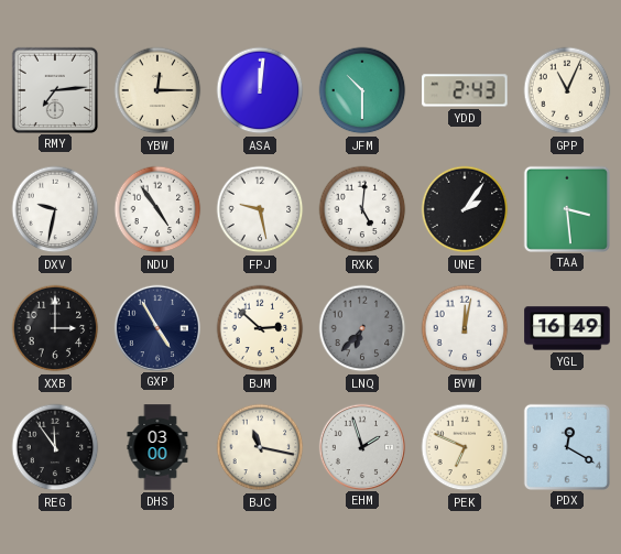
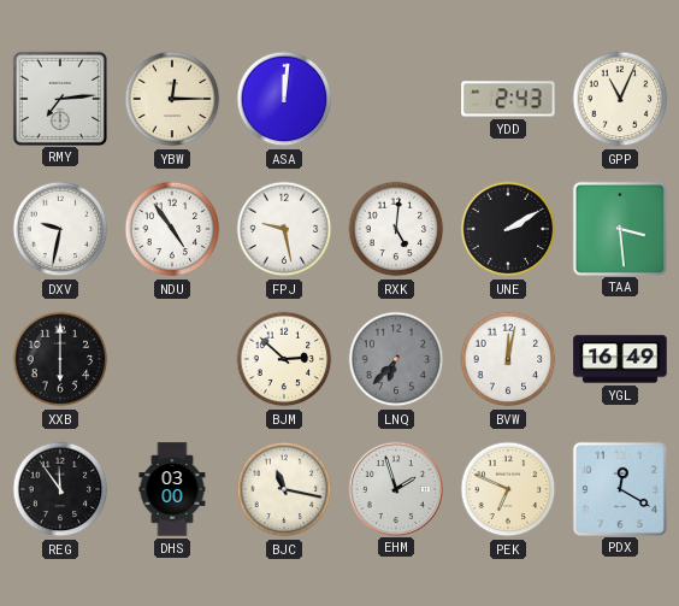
JFM: 10:30 -> none
UNE: 2:06 -> 2:10
XXB: 3:00 -> 6:00
GXP: 4:55 -> none
